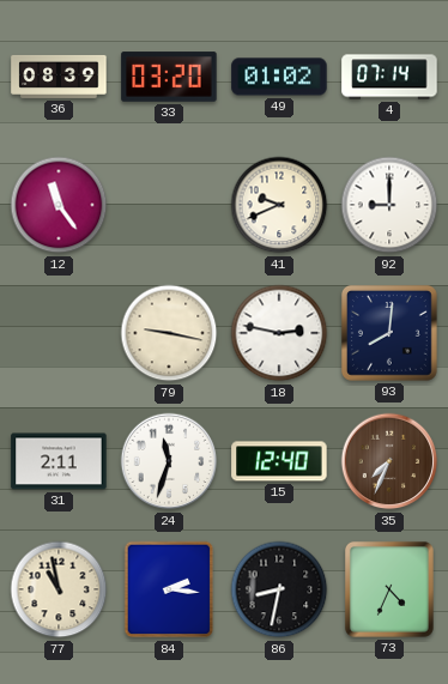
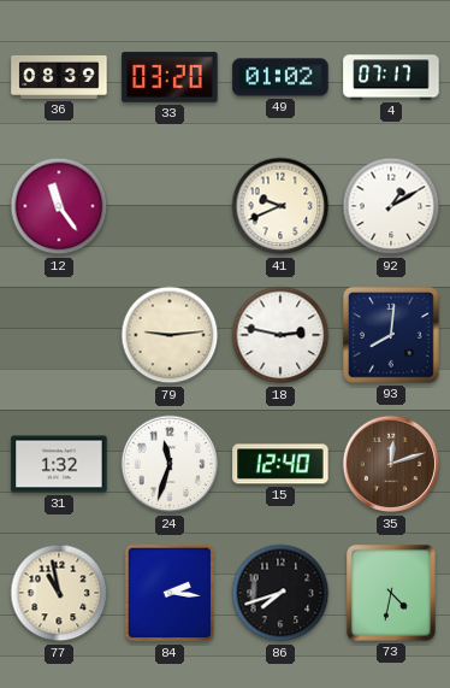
4: 07:14 -> 07:17
92: 9:00 -> 1:10
79: 9:17 -> 9:14
31: 2:11 -> 1:32
35: 7:34 -> 12:12
86: 8:32 -> 7:42
73: 4:34 -> 4:32
